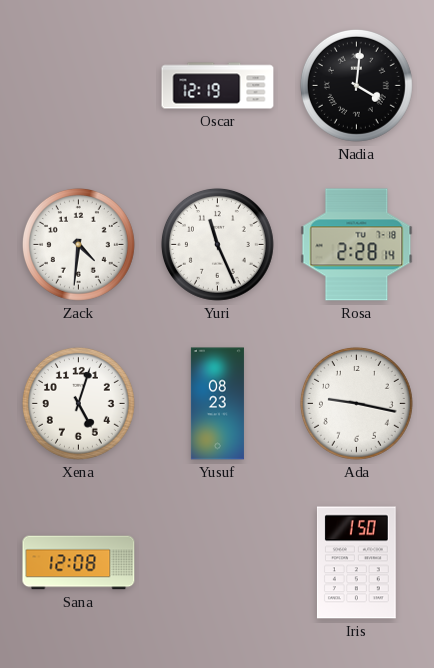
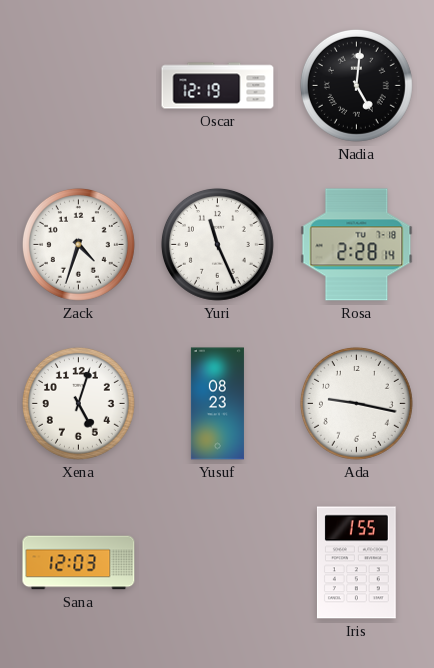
Nadia: 4:01 -> 5:01
Zack: 4:31 -> 4:33
Sana: 12:08 -> 12:03
Iris: 1:50 -> 1:55
